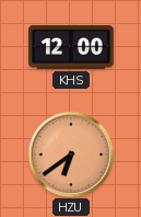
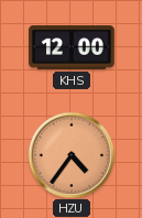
HZU: 6:39 -> 4:36
